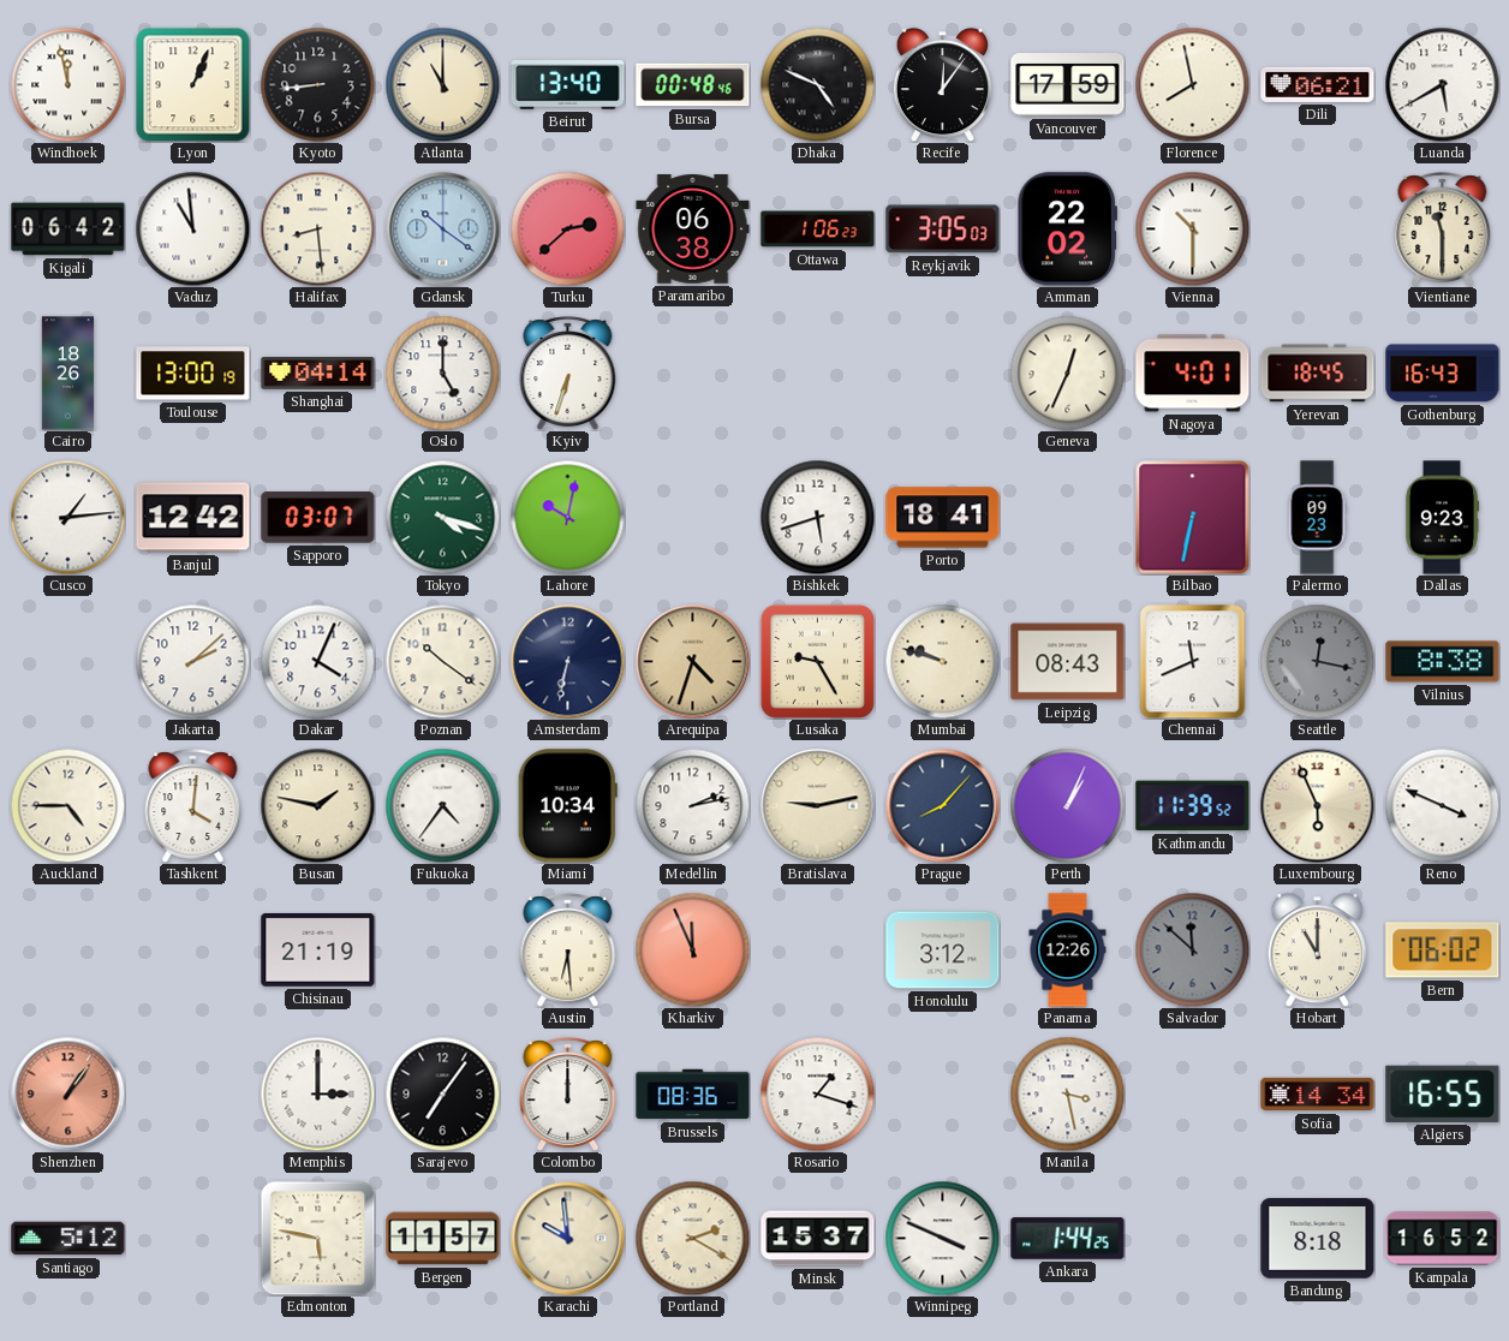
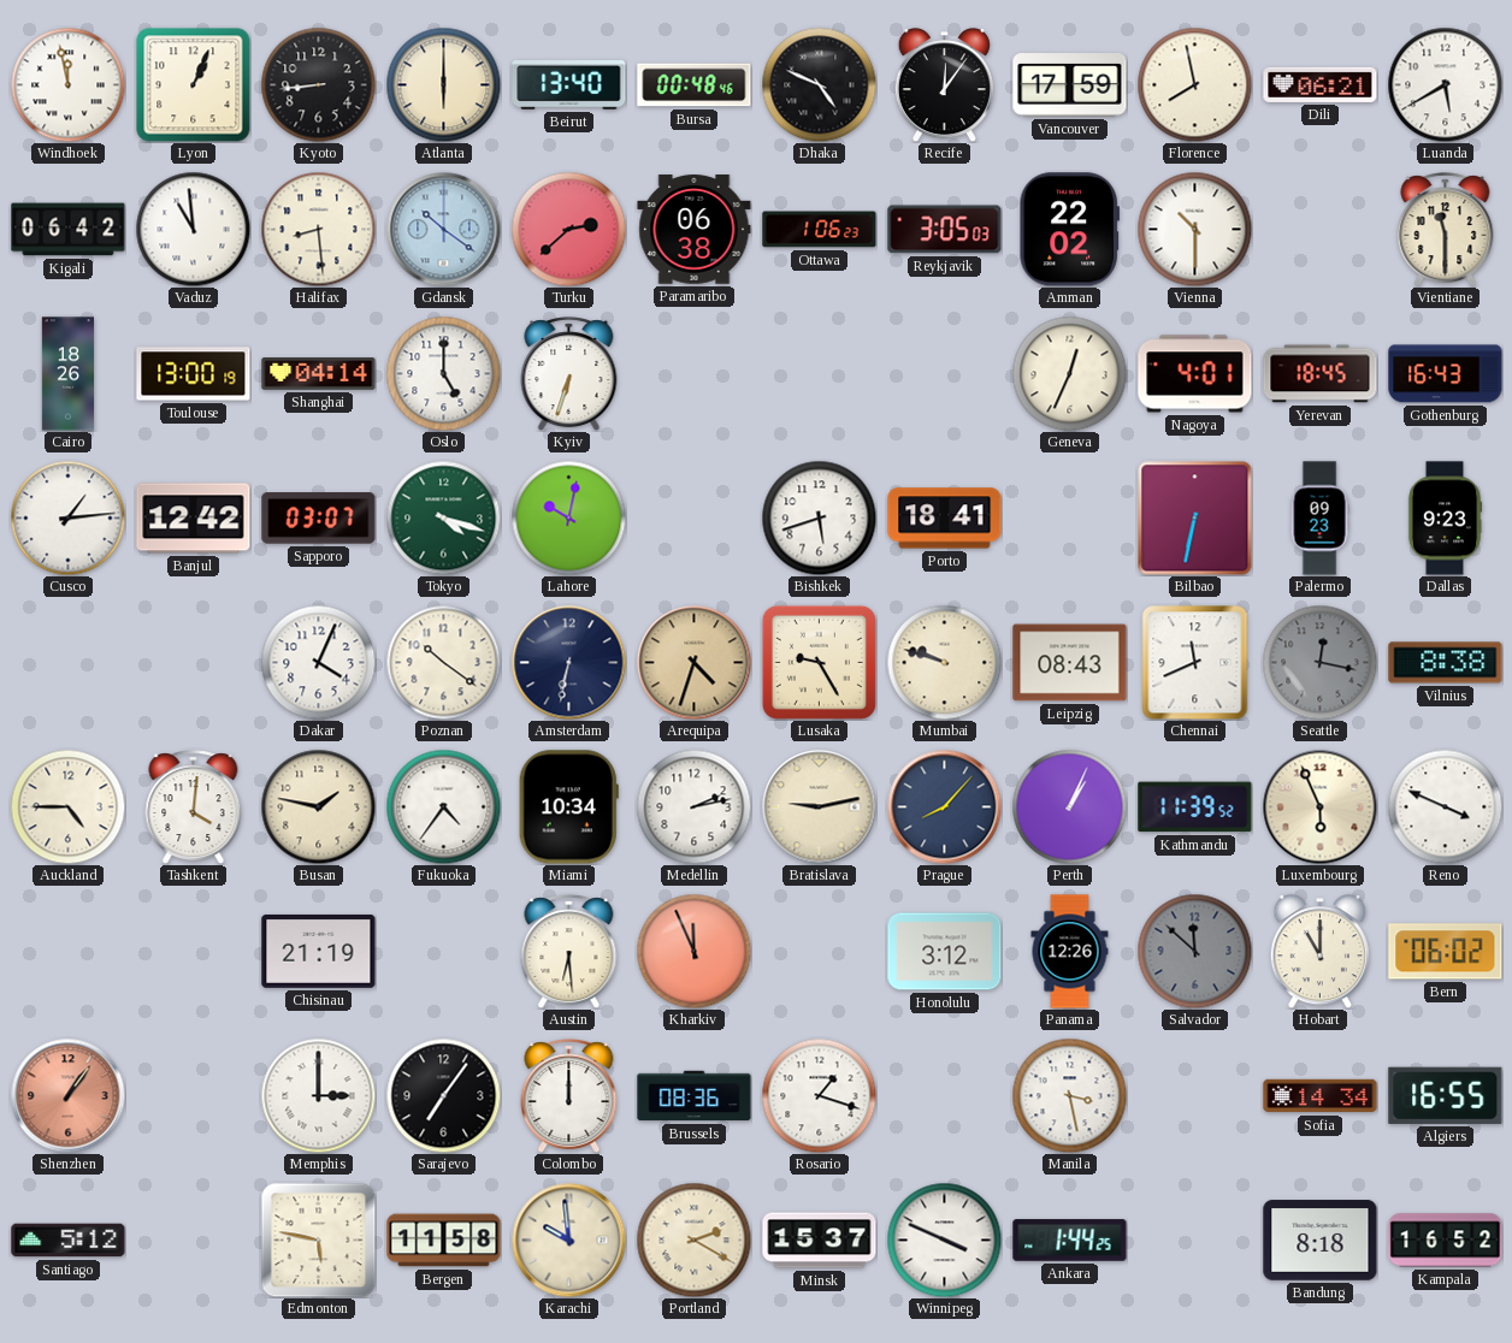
Atlanta: 11:00 -> 6:00
Jakarta: 2:08 -> none
Bergen: 11:57 -> 11:58
